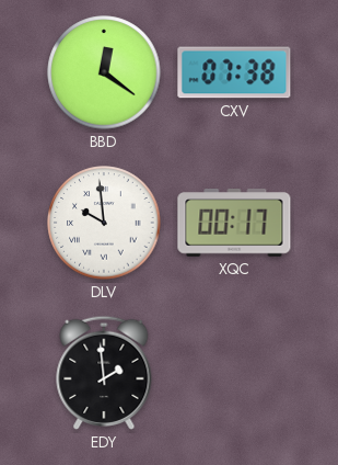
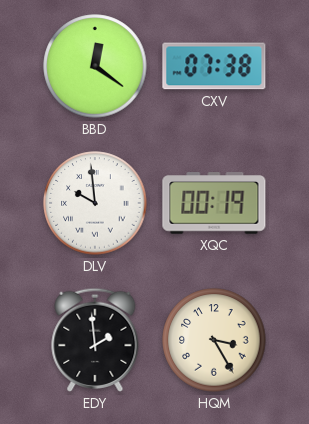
XQC: 00:17 -> 00:19
HQM: none -> 3:25
